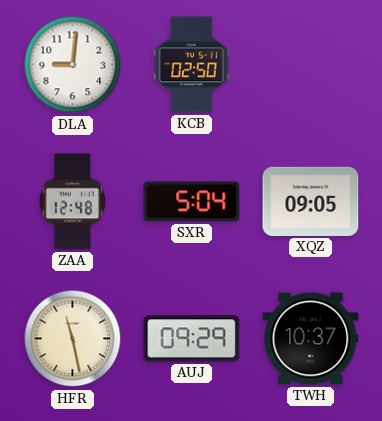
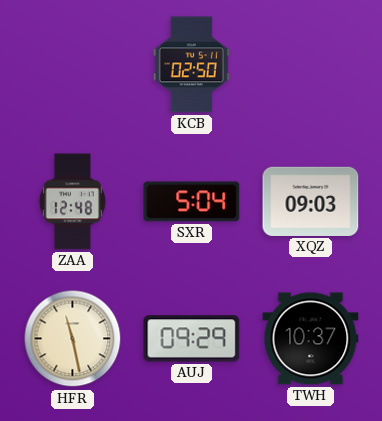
DLA: 9:01 -> none
XQZ: 09:05 -> 09:03
